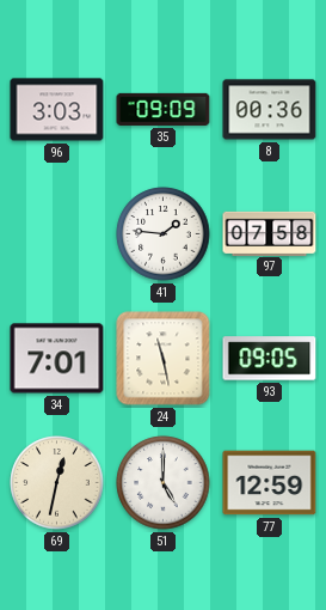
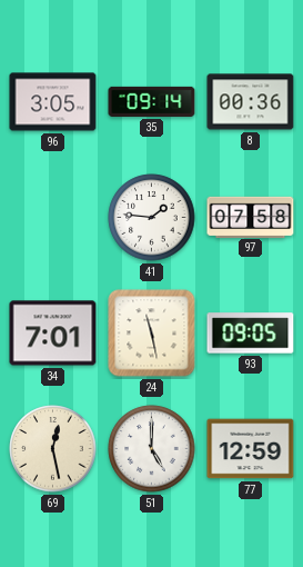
96: 3:03 -> 3:05
35: 09:09 -> 09:14
69: 12:32 -> 12:28
